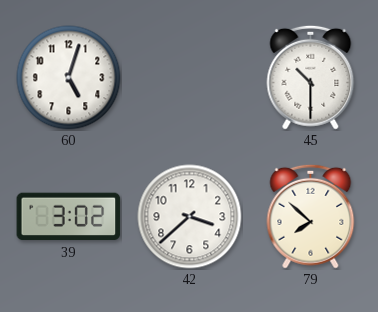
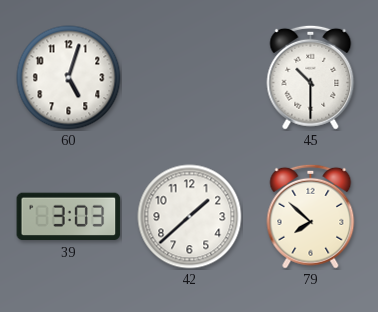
39: 3:02 -> 3:03
42: 3:38 -> 1:38
